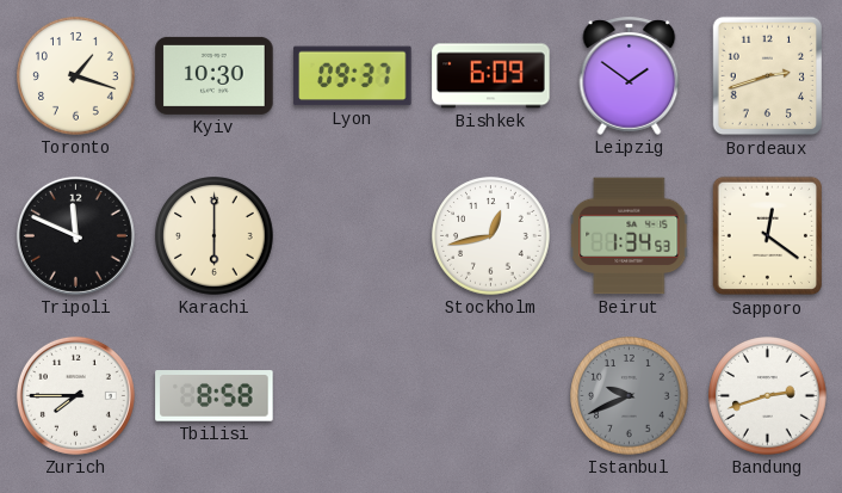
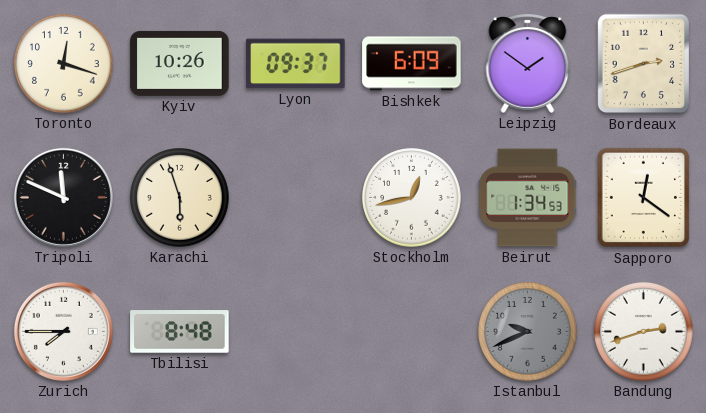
Toronto: 1:18 -> 12:18
Kyiv: 10:30 -> 10:26
Karachi: 6:00 -> 5:57
Tbilisi: 8:58 -> 8:48
